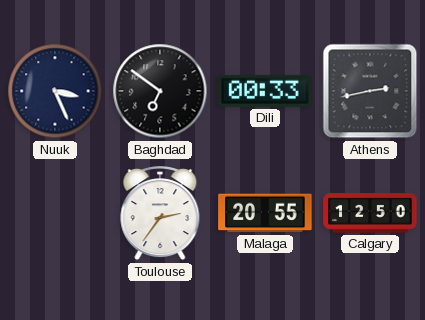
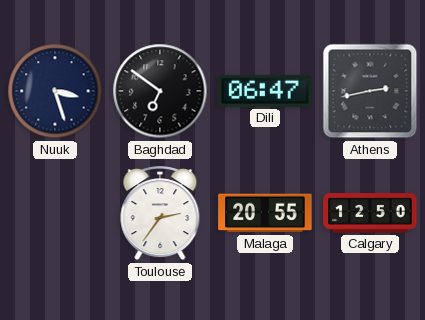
Nuuk: 3:26 -> 3:27
Dili: 00:33 -> 06:47
